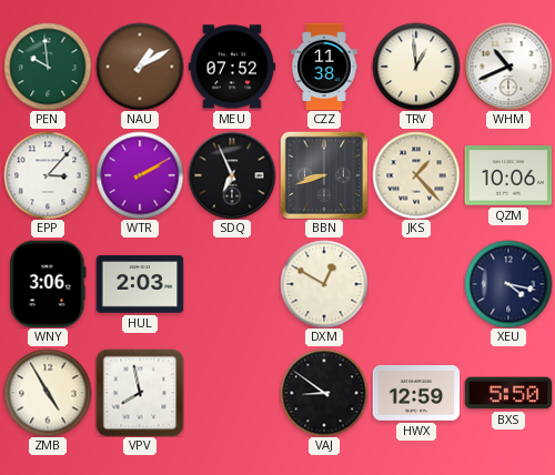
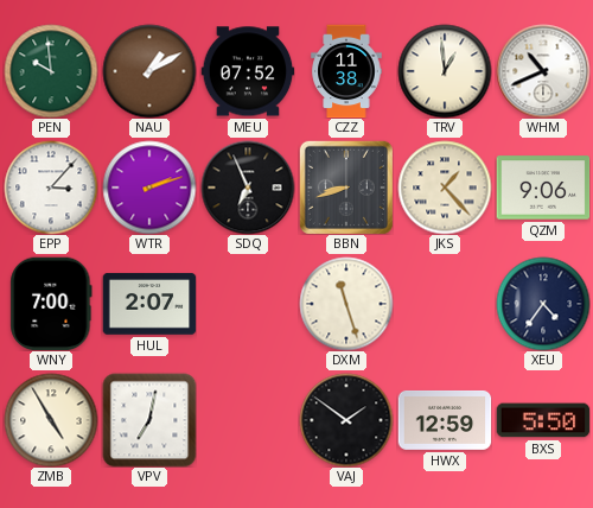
WTR: 2:10 -> 2:12
QZM: 10:06 -> 9:06
WNY: 3:06 -> 7:00
HUL: 2:03 -> 2:07
DXM: 12:50 -> 11:27
XEU: 4:17 -> 4:36
VPV: 7:58 -> 7:02
VAJ: 8:51 -> 1:51
